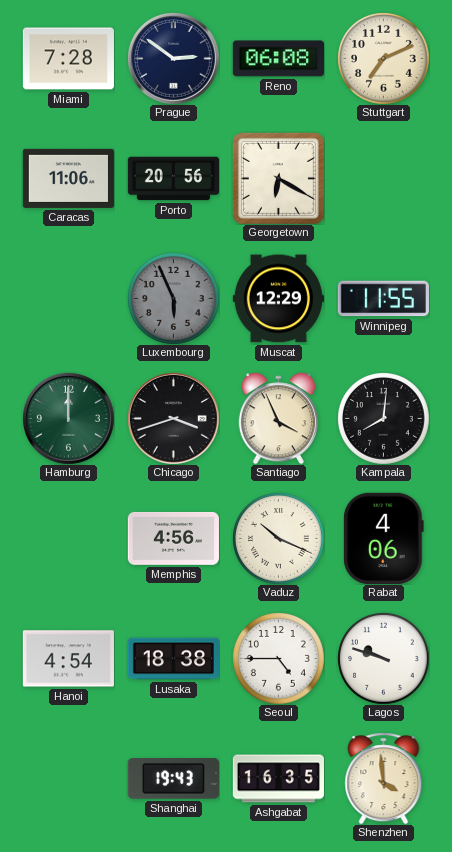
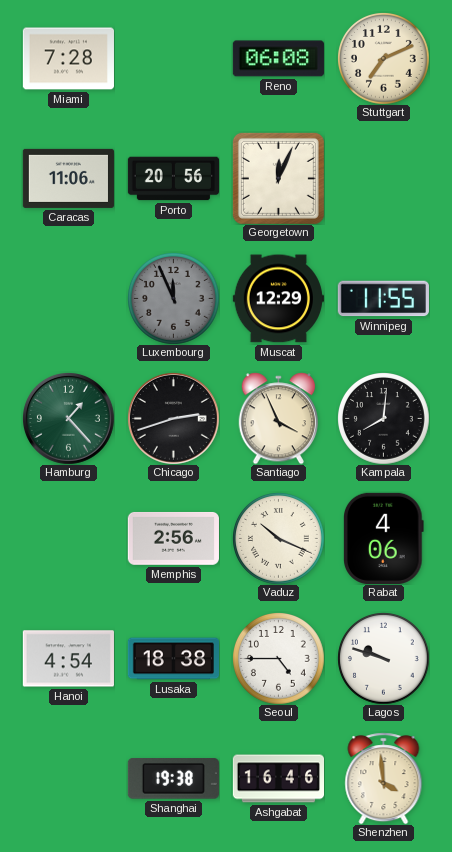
Prague: 2:51 -> none
Georgetown: 6:20 -> 12:04
Luxembourg: 5:56 -> 11:56
Hamburg: 12:00 -> 1:23
Chicago: 3:42 -> 2:42
Memphis: 4:56 -> 2:56
Shanghai: 19:43 -> 19:38
Ashgabat: 16:35 -> 16:46
